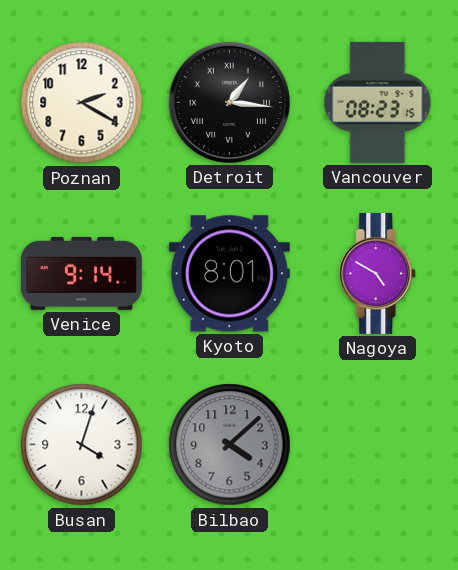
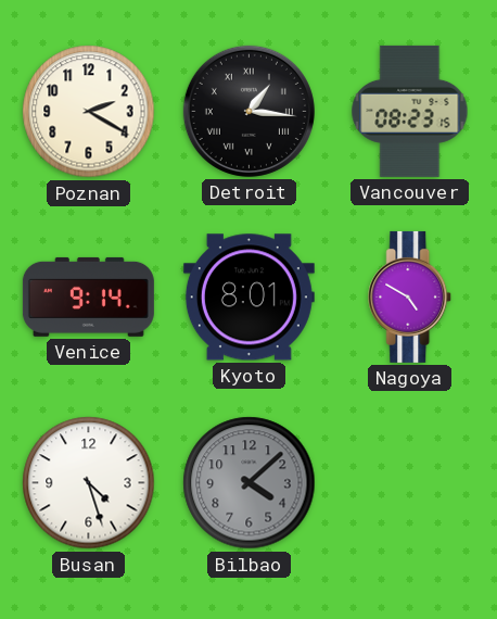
Busan: 4:03 -> 4:27
